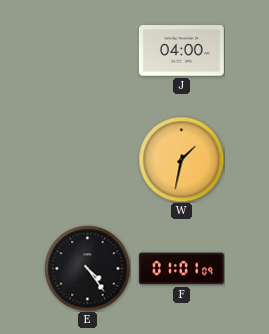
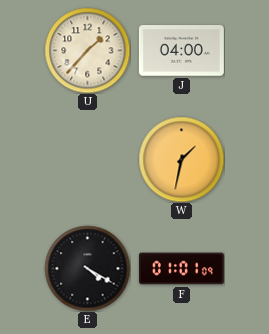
U: none -> 1:37
E: 4:24 -> 4:20
